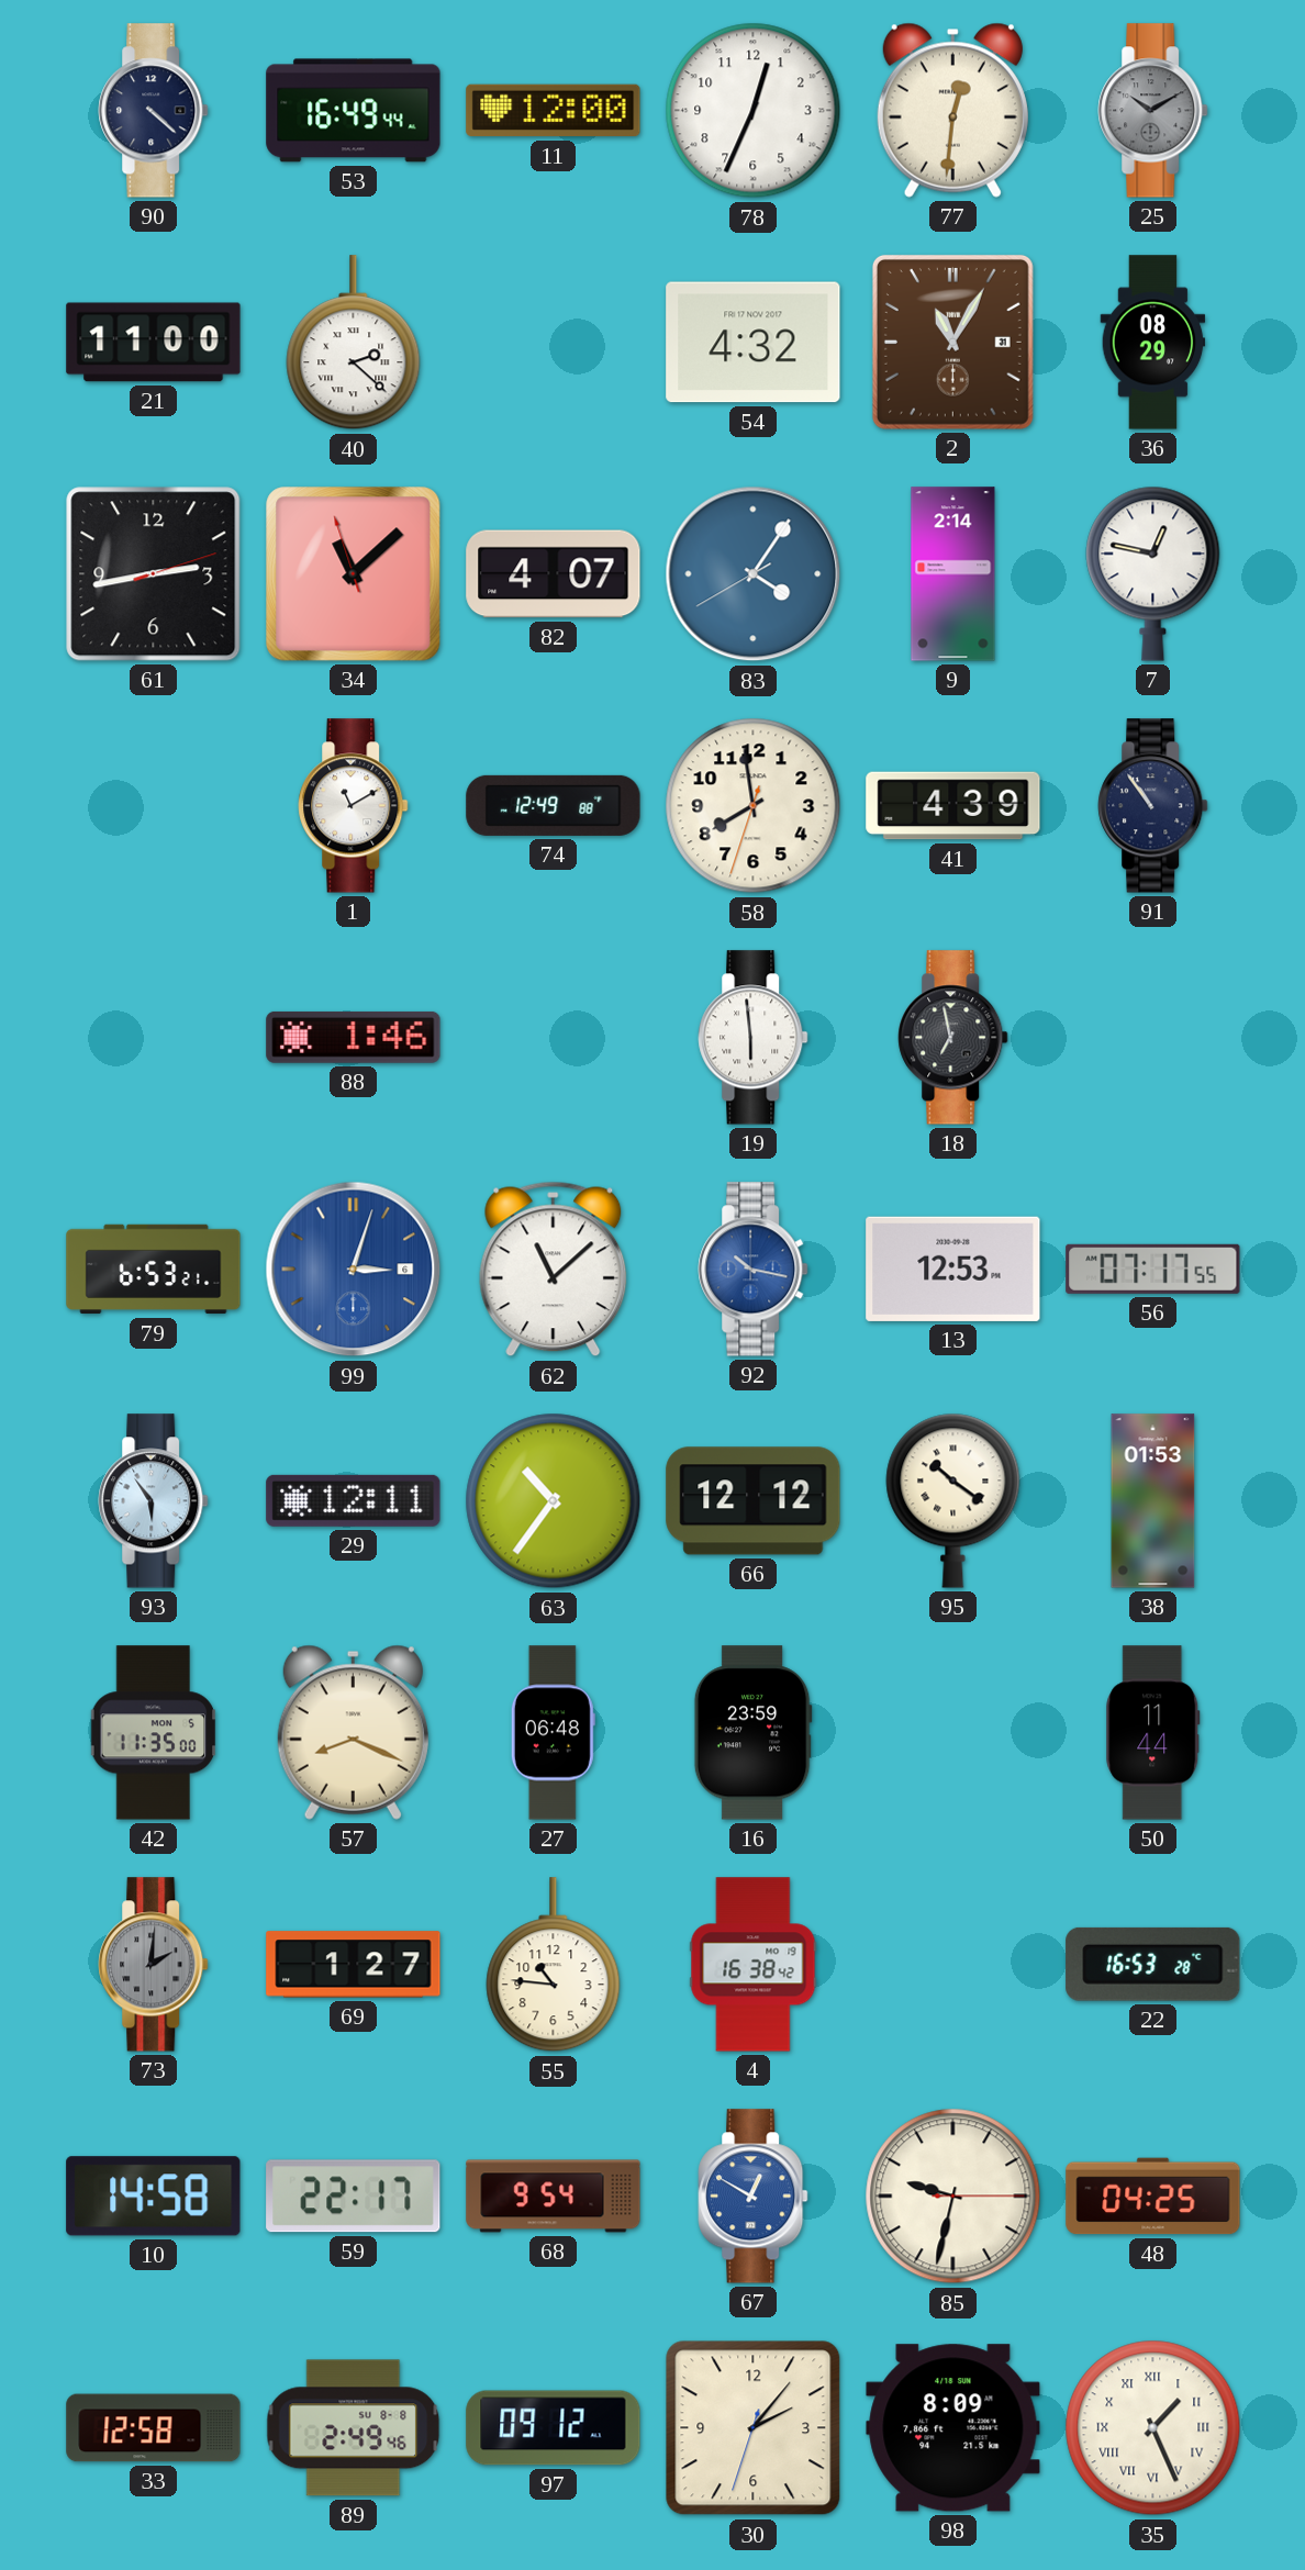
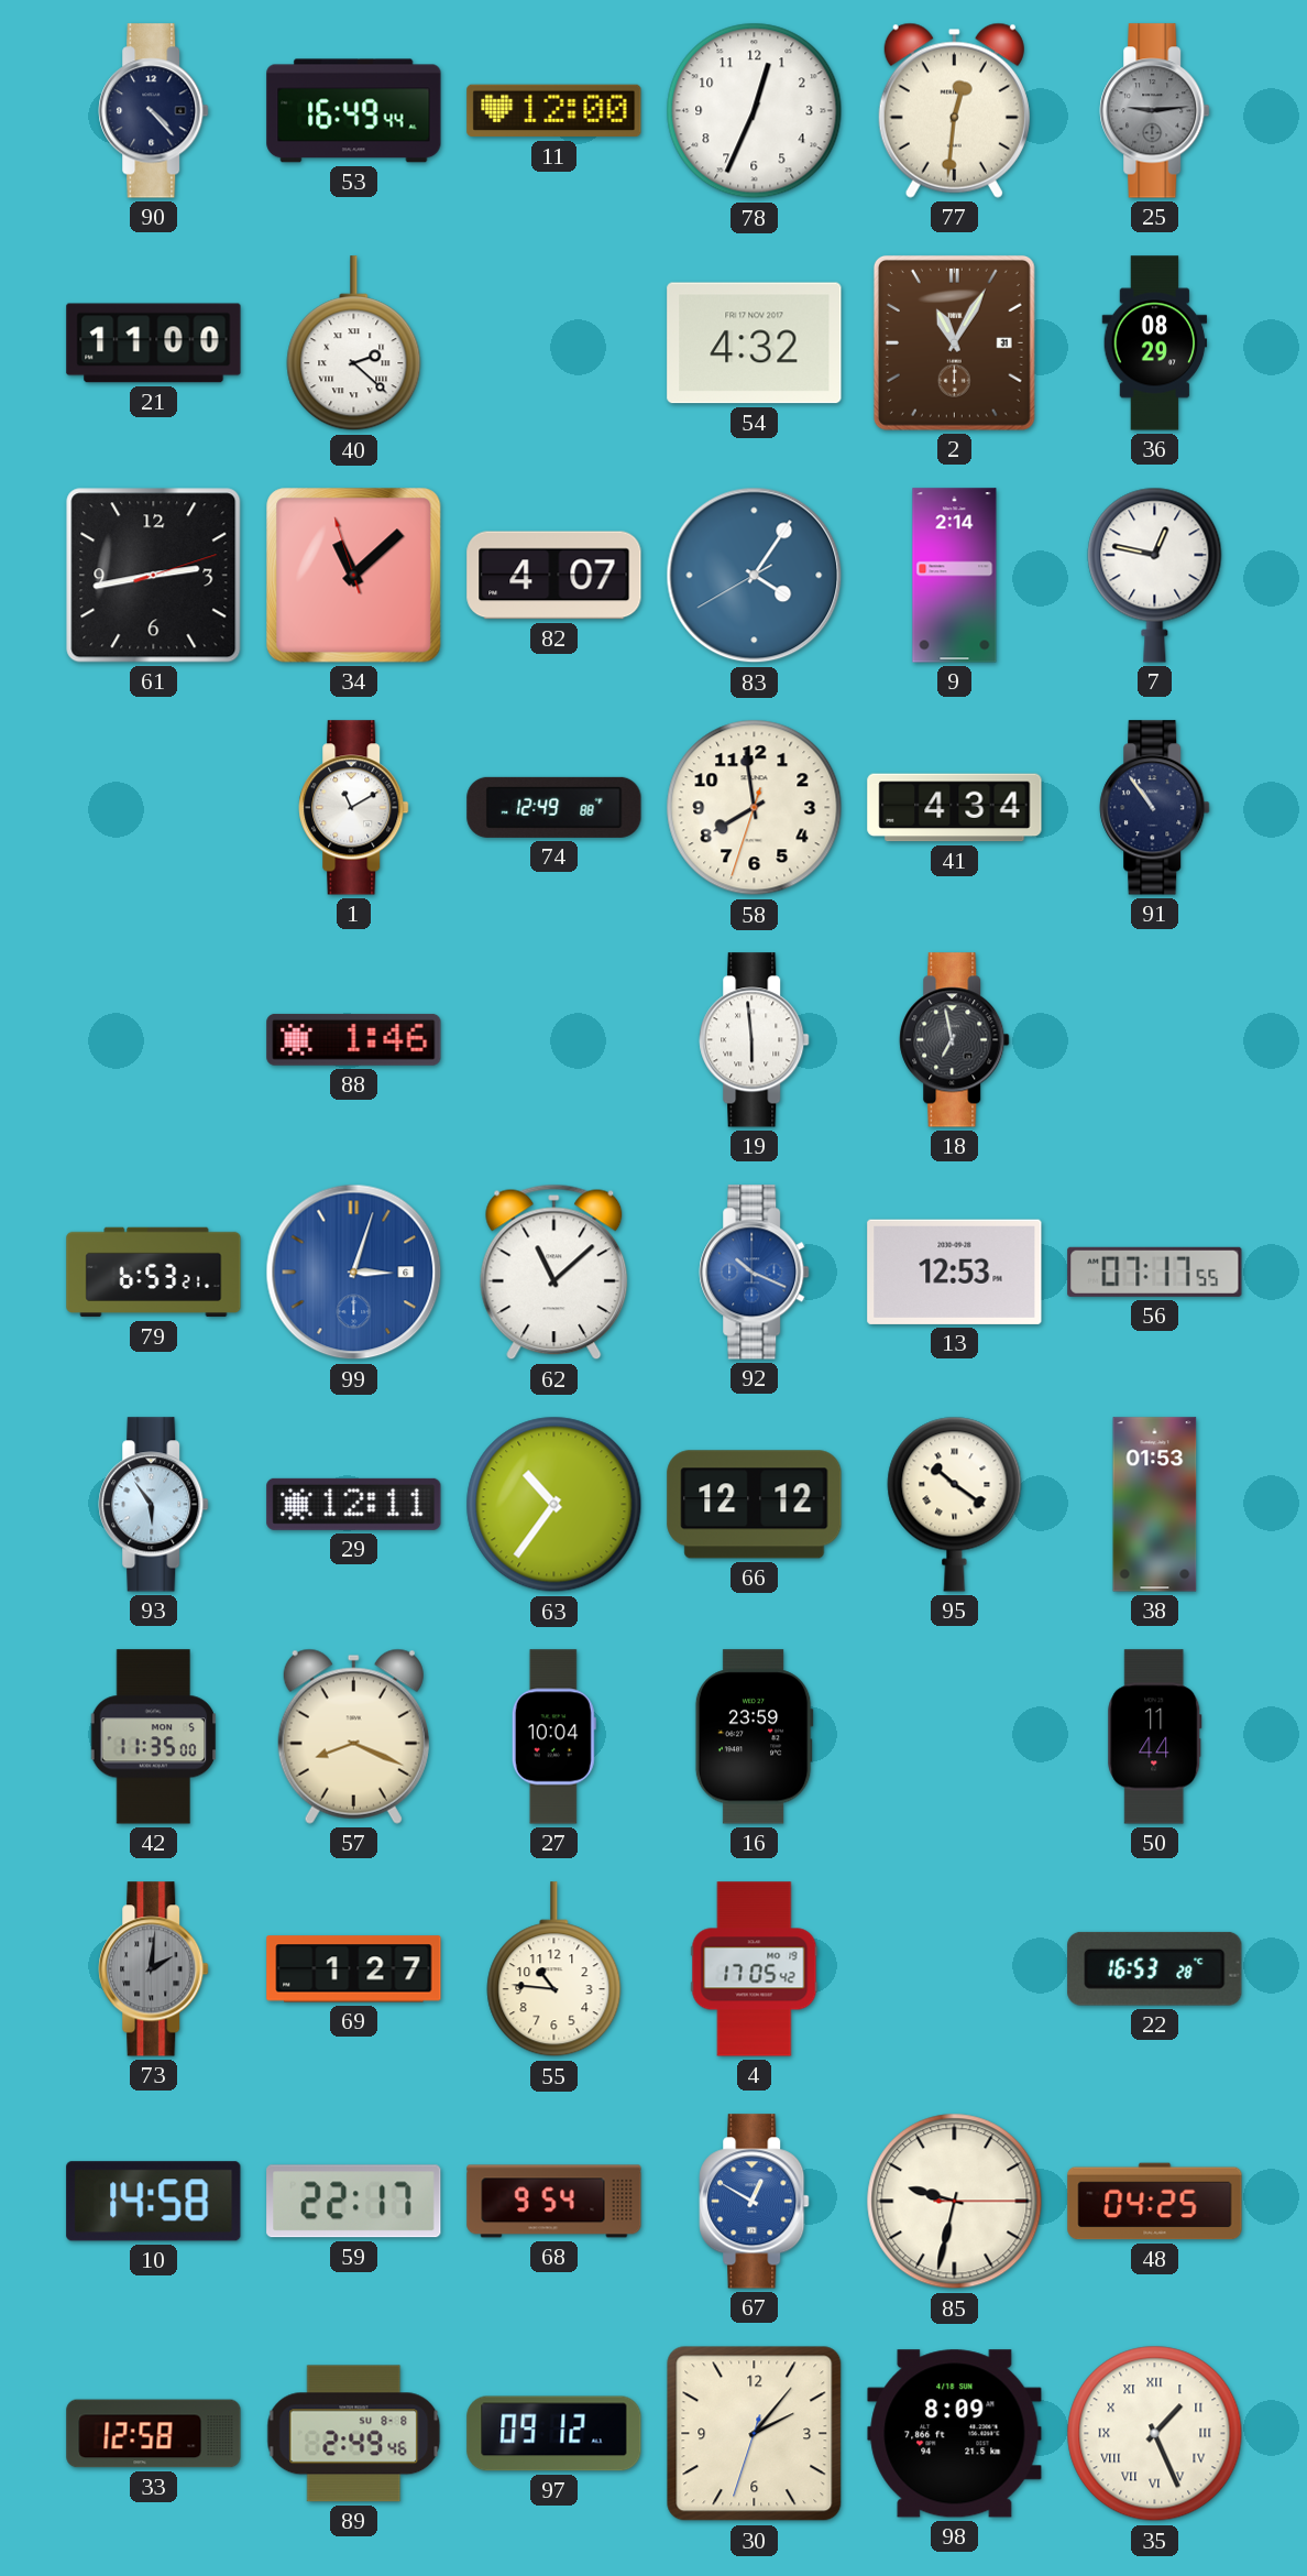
90: 4:22 -> 4:23
25: 10:10 -> 9:14
41: 4:39 -> 4:34
92: 10:17 -> 10:19
27: 06:48 -> 10:04
4: 16:38 -> 17:05
